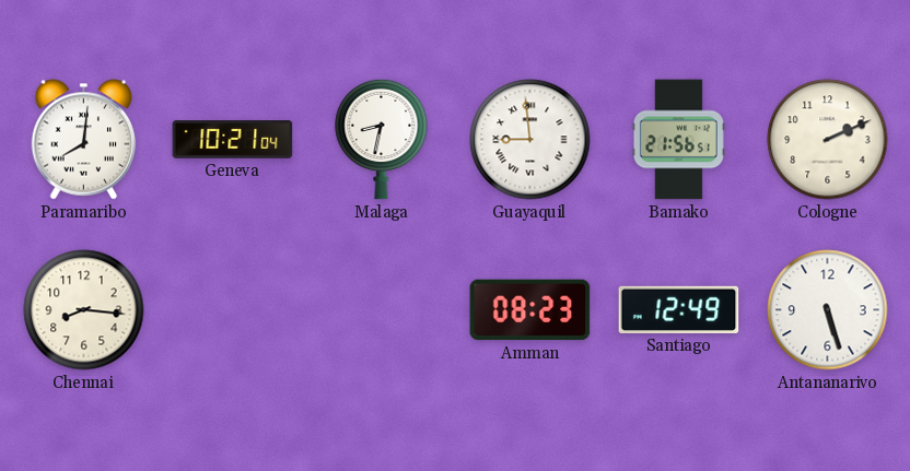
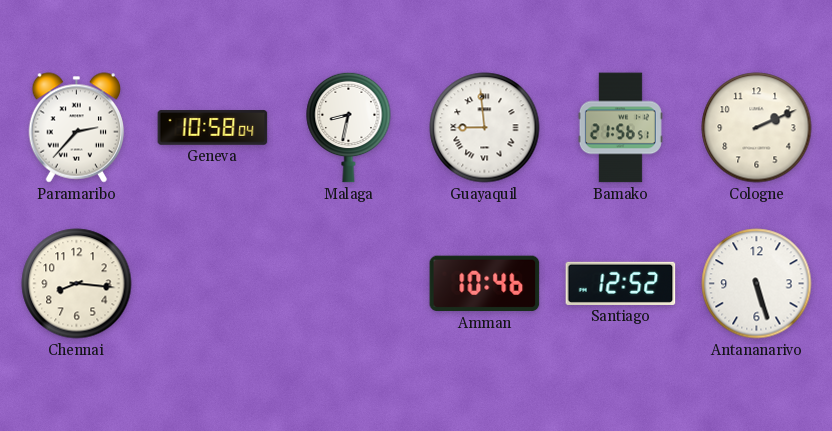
Paramaribo: 8:01 -> 2:37
Geneva: 10:21 -> 10:58
Amman: 08:23 -> 10:46
Santiago: 12:49 -> 12:52
